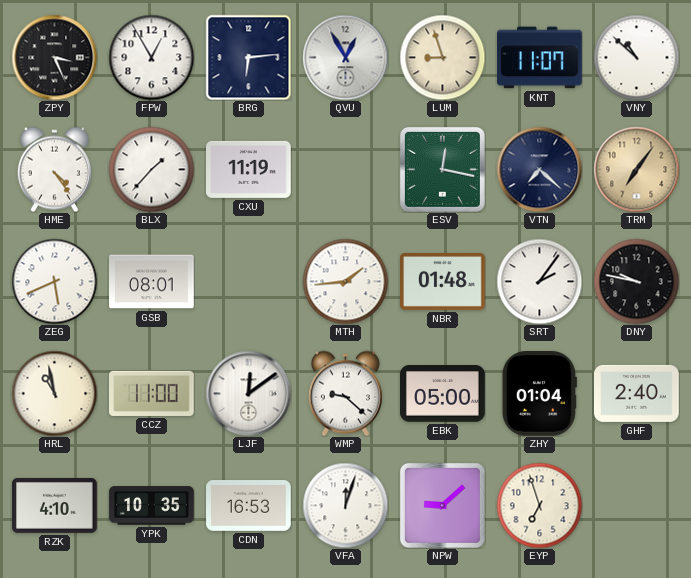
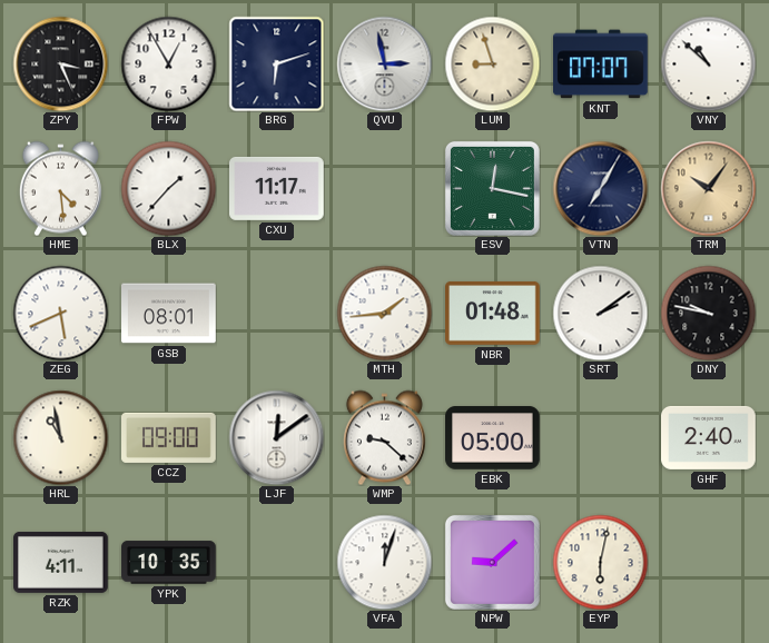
BRG: 6:14 -> 6:12
QVU: 12:55 -> 2:58
KNT: 11:07 -> 07:07
HME: 4:24 -> 4:29
CXU: 11:19 -> 11:17
VTN: 7:22 -> 7:05
TRM: 7:06 -> 10:06
SRT: 2:06 -> 2:09
CCZ: 11:00 -> 09:00
ZHY: 01:04 -> none
RZK: 4:10 -> 4:11
CDN: 16:53 -> none
EYP: 6:57 -> 6:02
